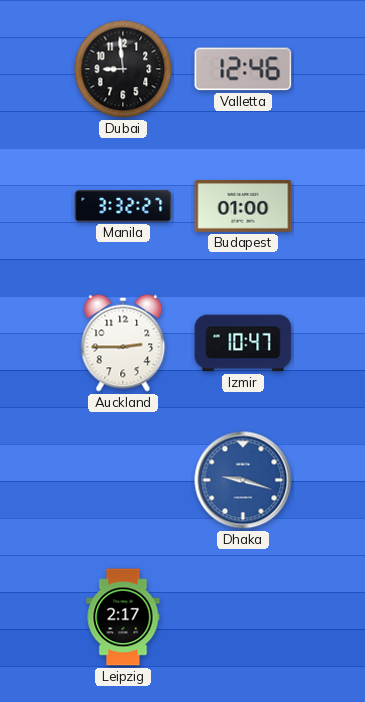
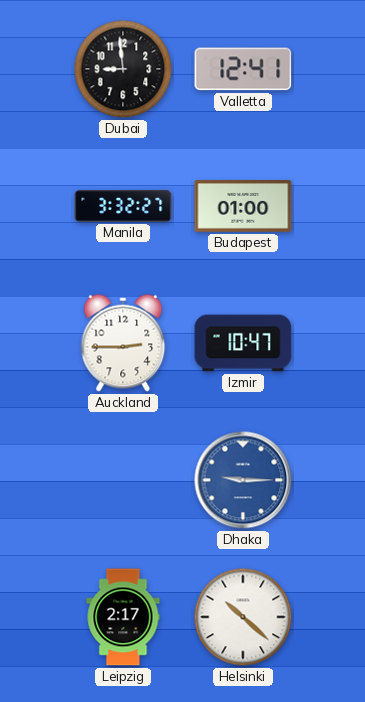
Valletta: 12:46 -> 12:41
Dhaka: 9:18 -> 9:15
Helsinki: none -> 10:22
